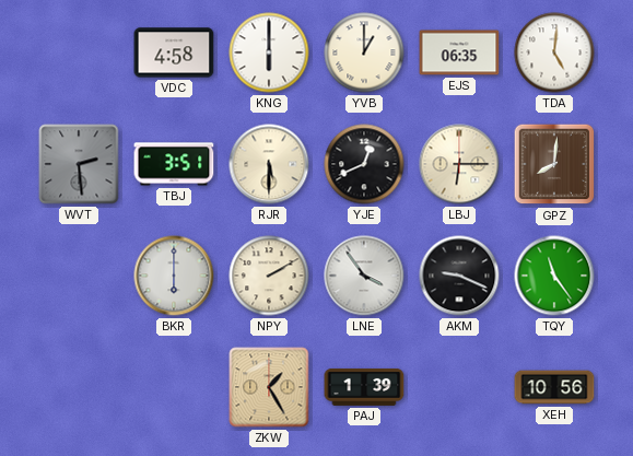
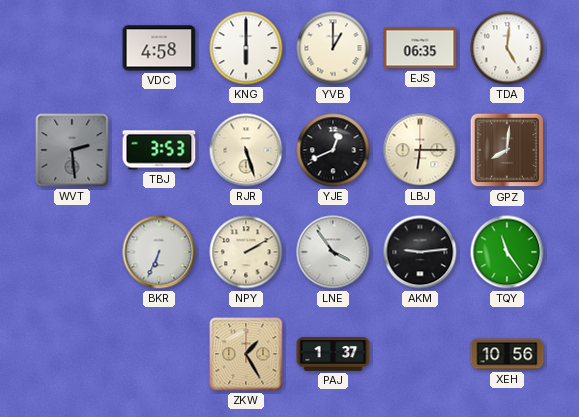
TBJ: 3:51 -> 3:53
RJR: 5:30 -> 5:27
BKR: 6:00 -> 6:34
AKM: 9:19 -> 9:14
PAJ: 1:39 -> 1:37
